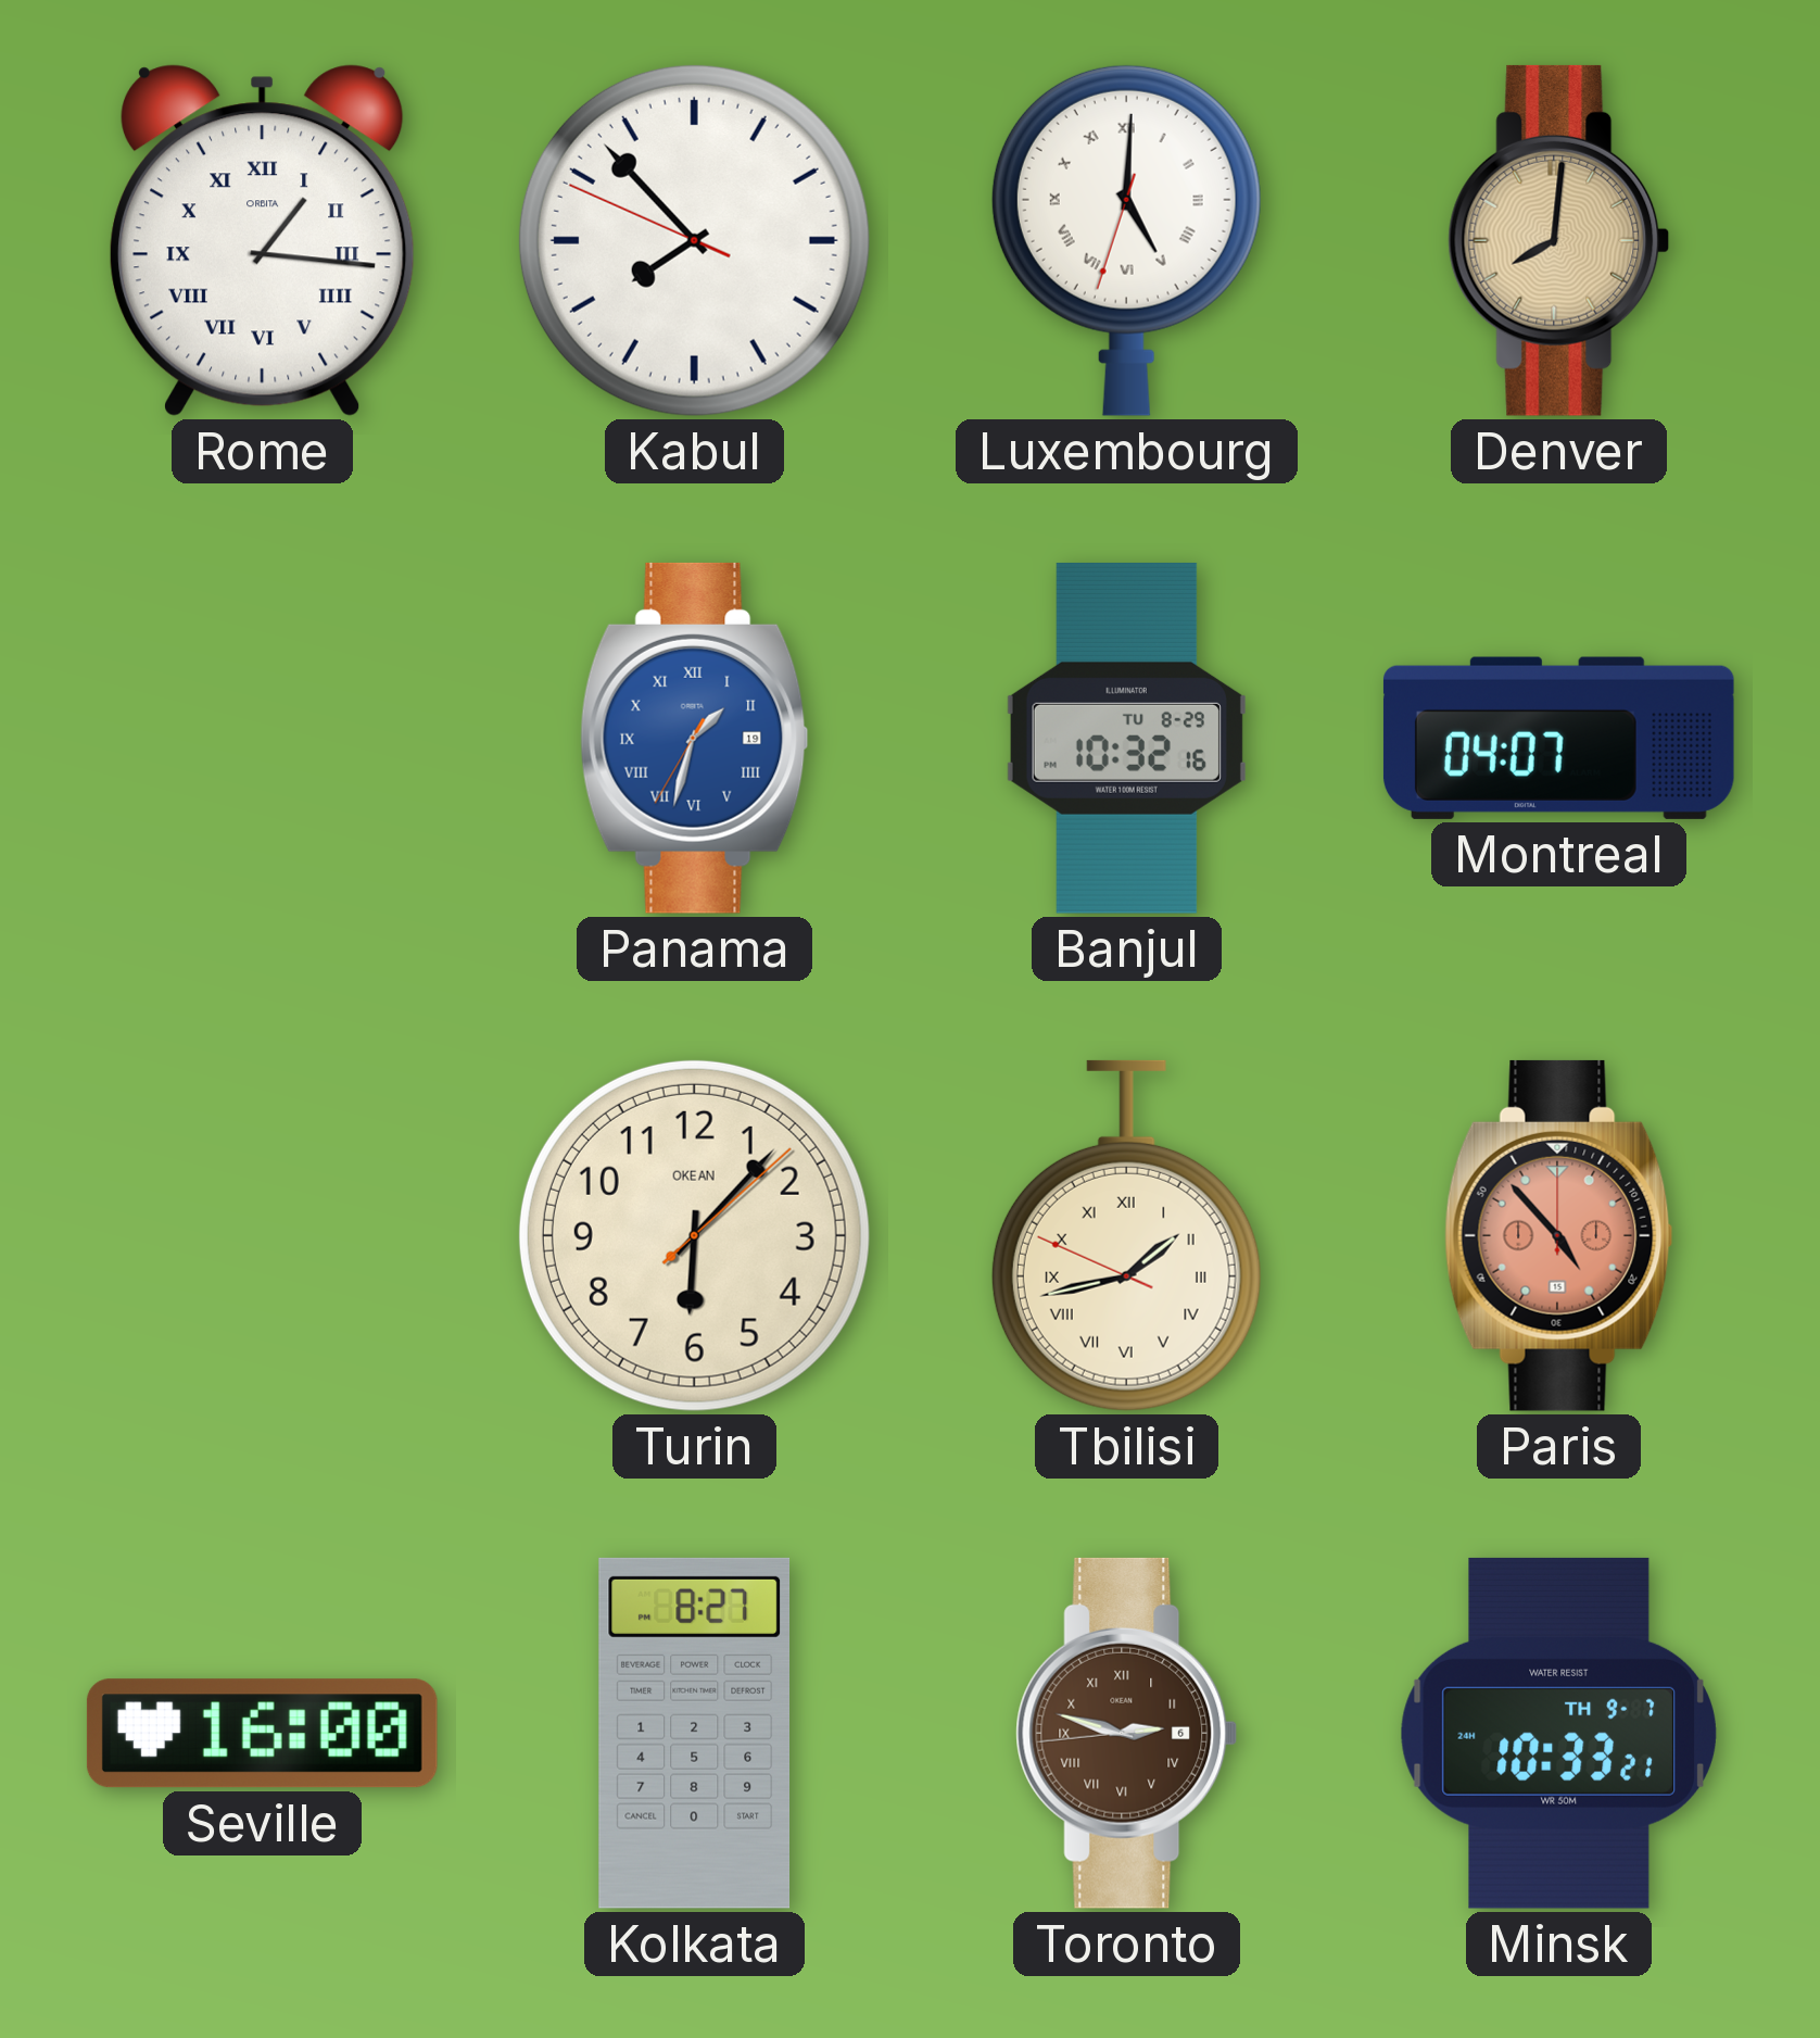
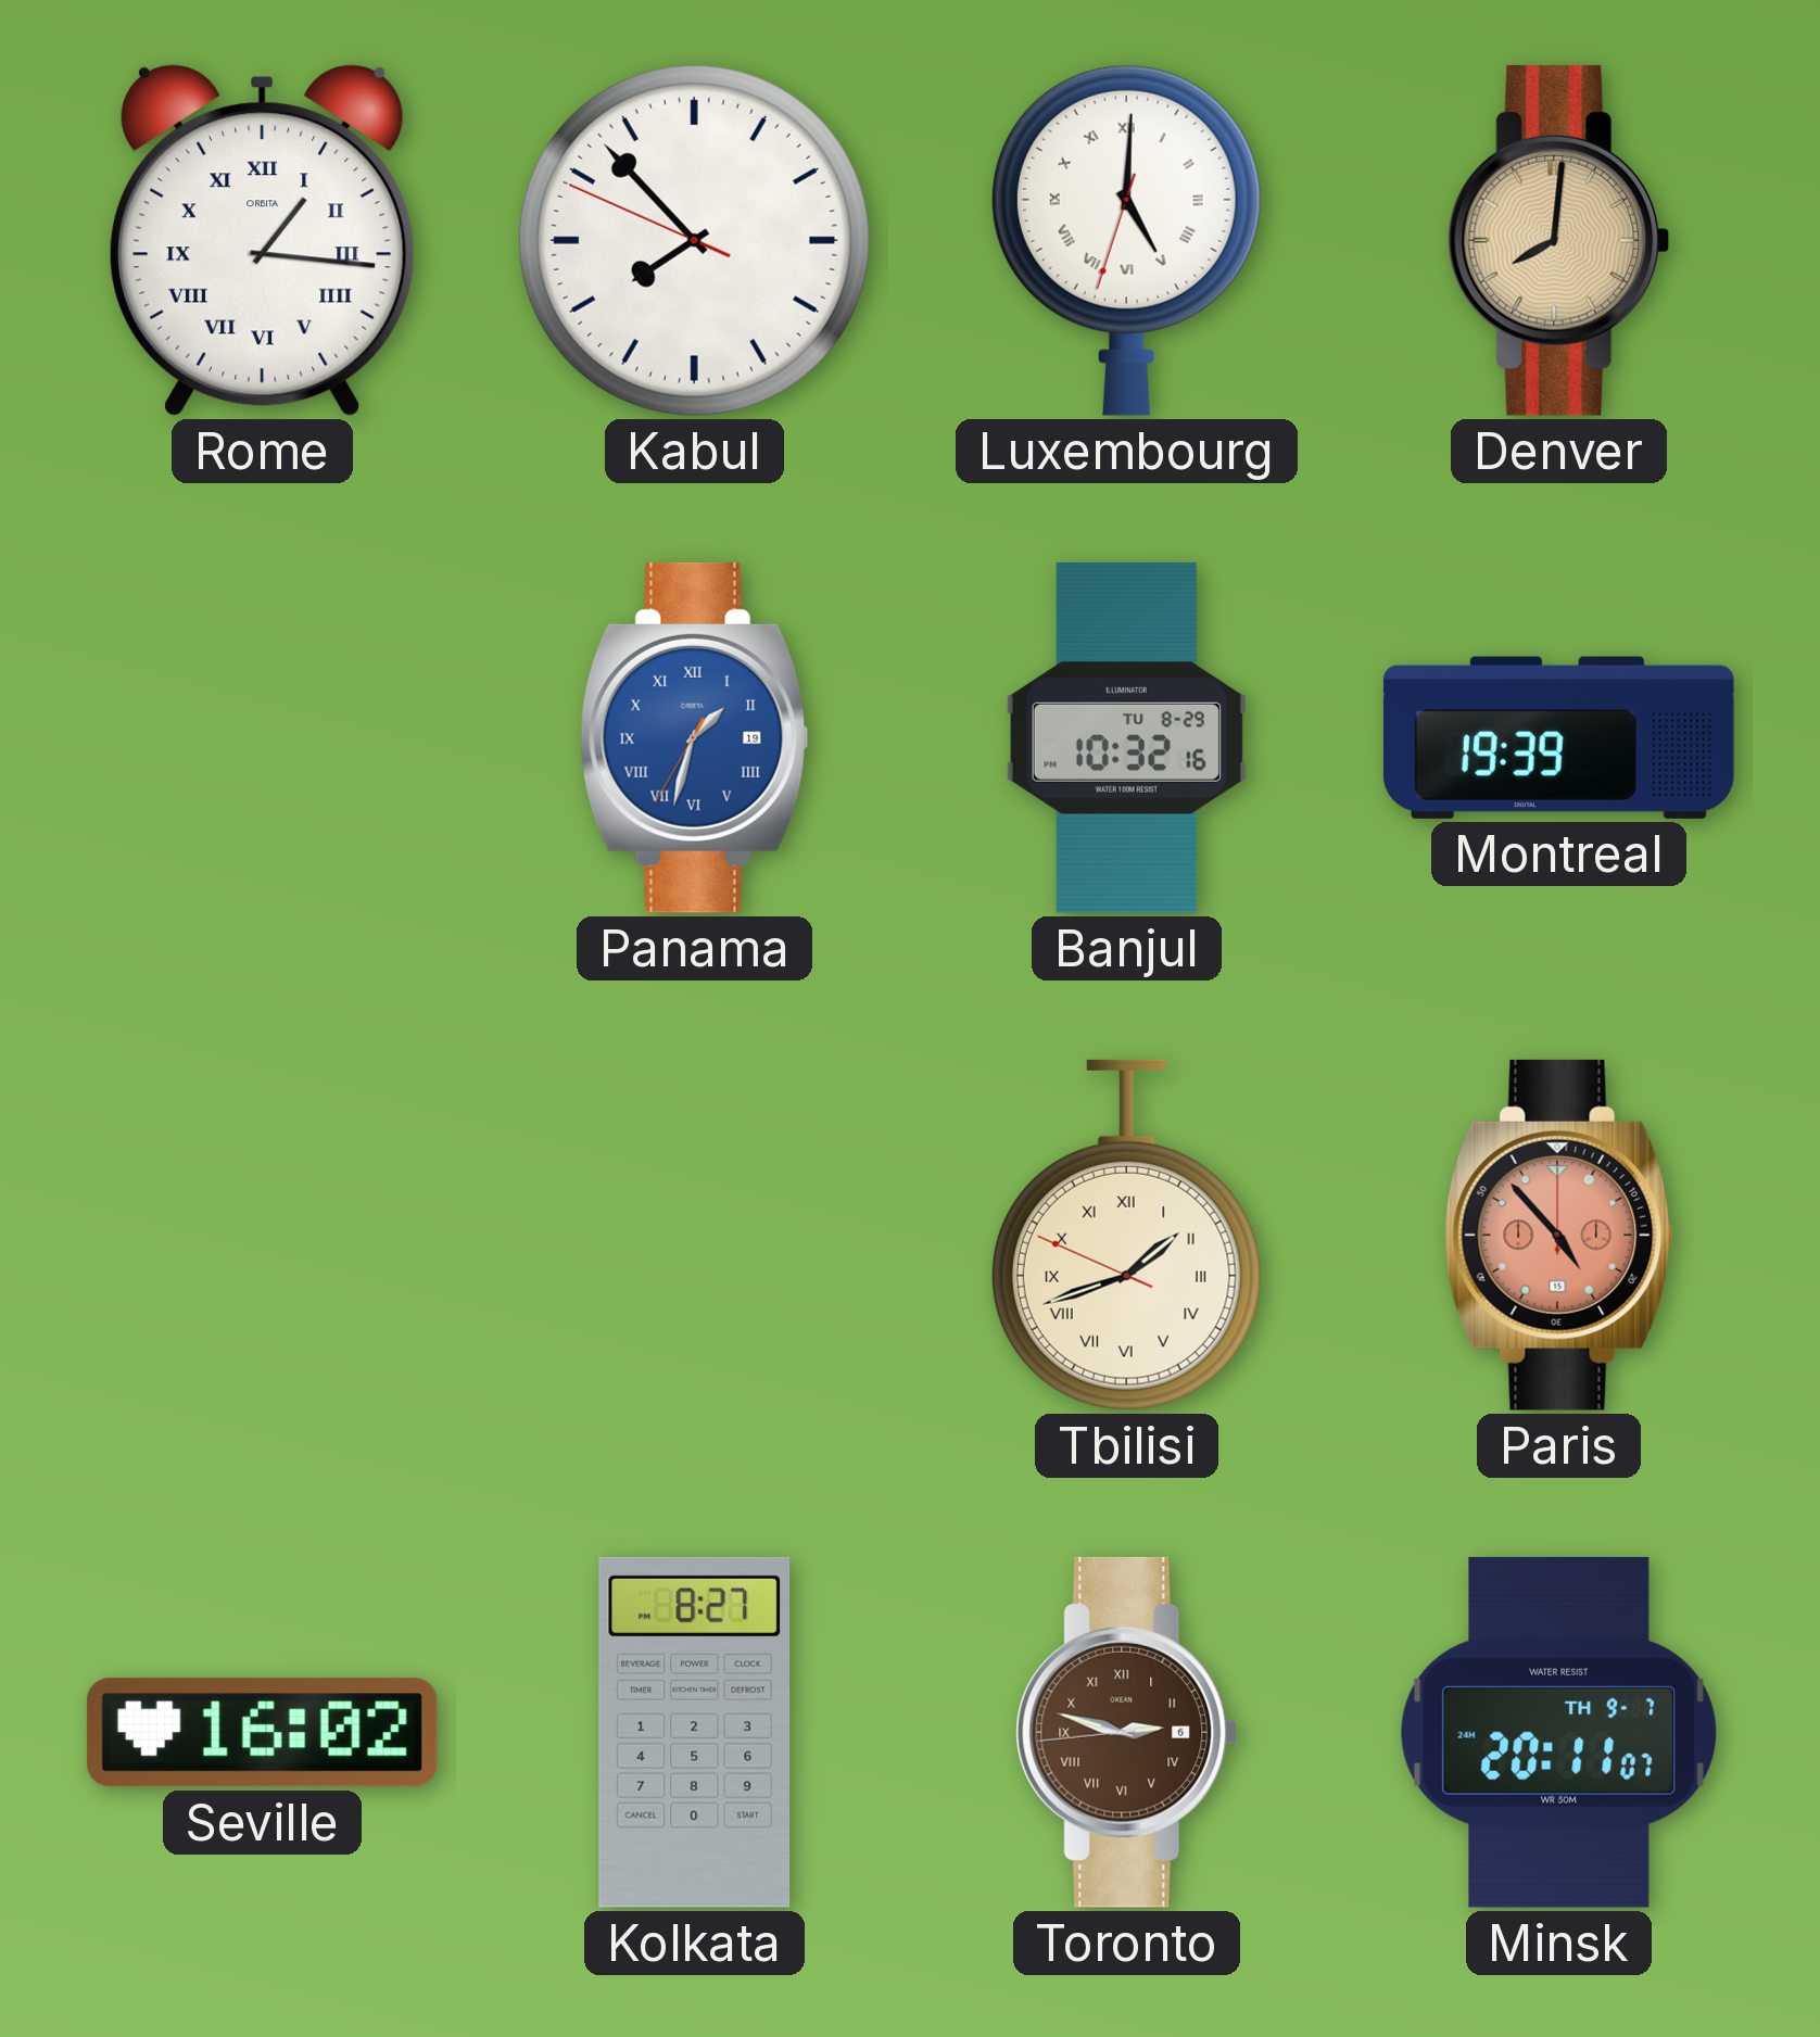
Montreal: 04:07 -> 19:39
Turin: 6:07 -> none
Tbilisi: 1:42 -> 1:41
Seville: 16:00 -> 16:02
Minsk: 10:33 -> 20:11
